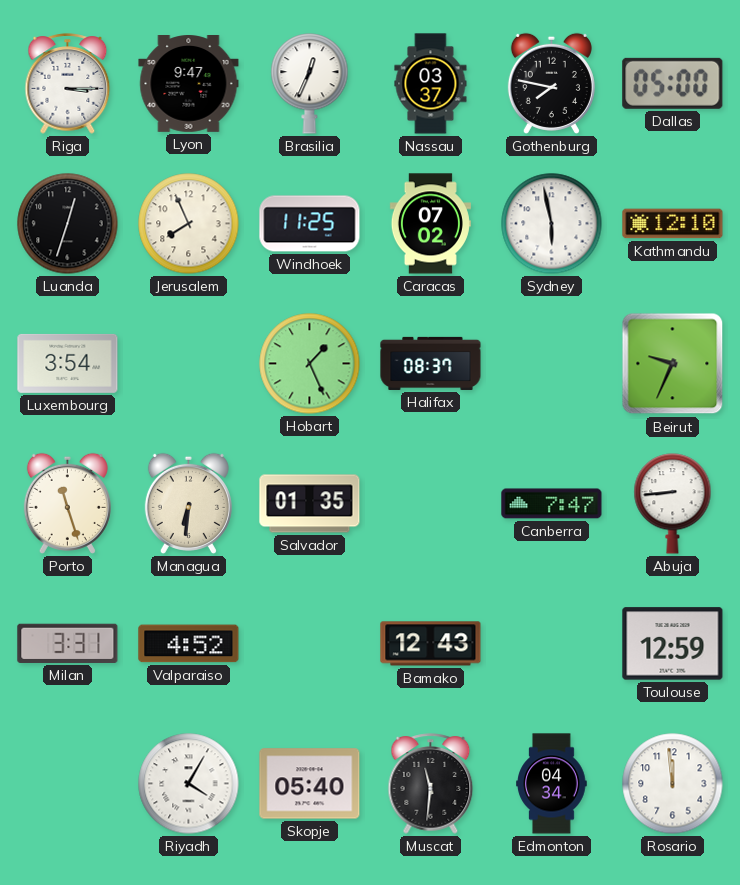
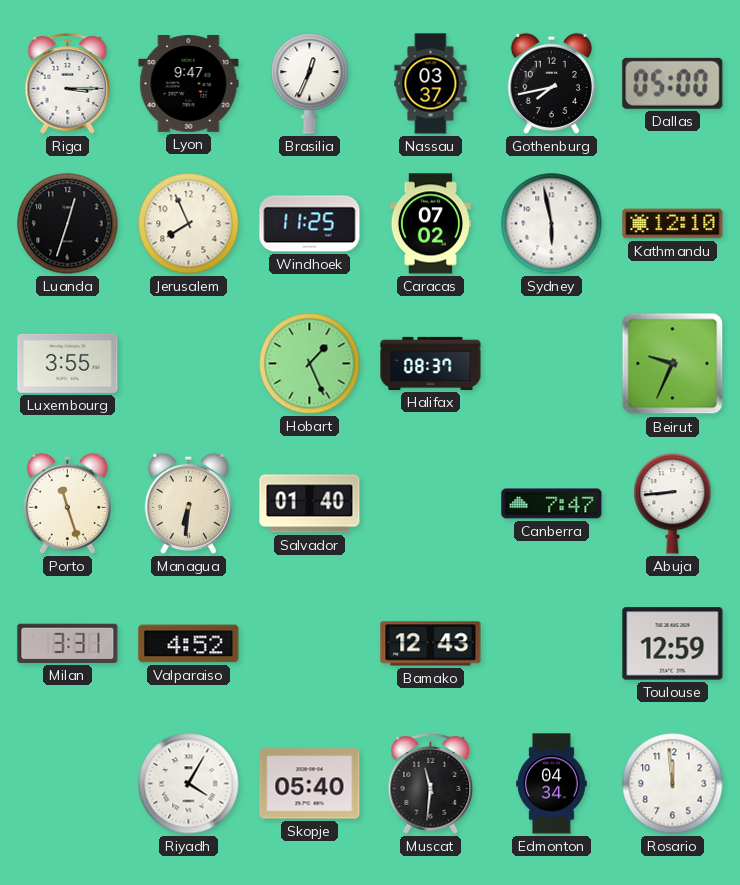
Gothenburg: 7:47 -> 7:43
Luxembourg: 3:54 -> 3:55
Salvador: 01:35 -> 01:40
